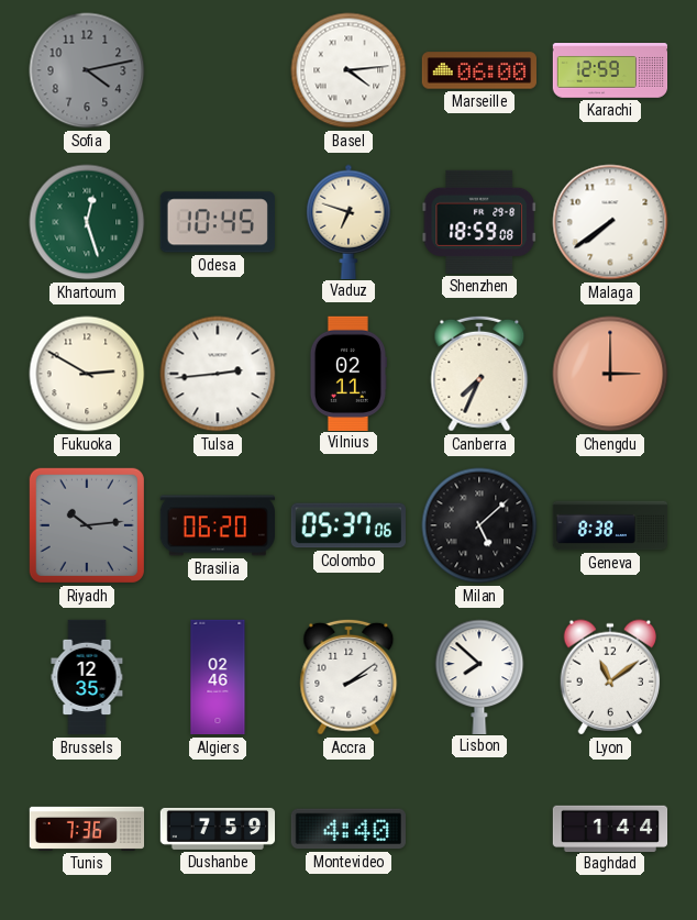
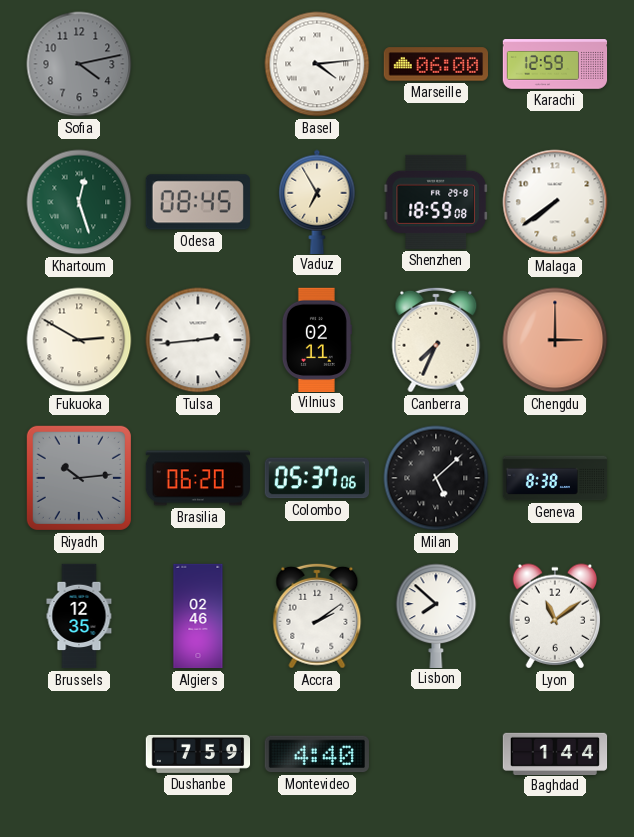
Odesa: 10:45 -> 08:45
Vaduz: 6:48 -> 6:55
Tunis: 7:36 -> none
